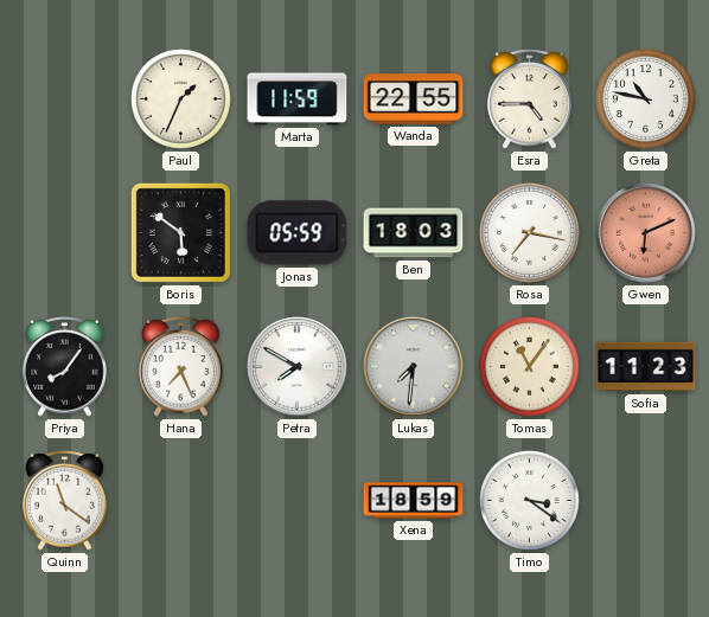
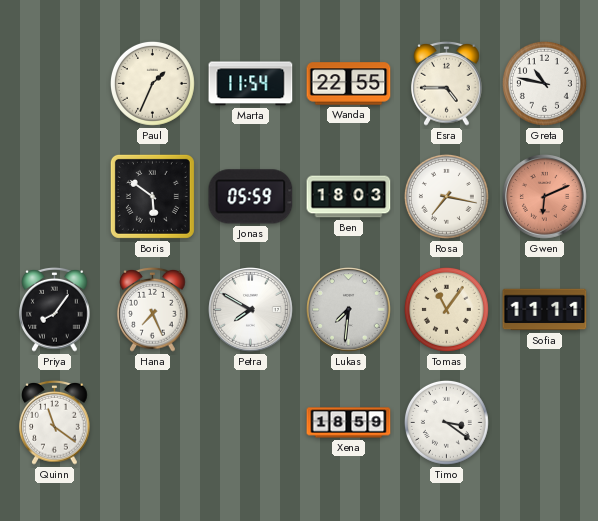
Marta: 11:59 -> 11:54
Sofia: 11:23 -> 11:11
